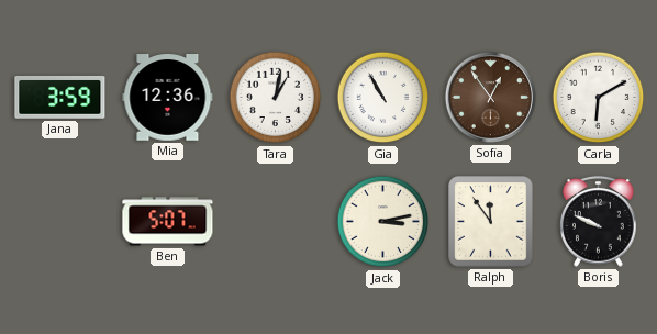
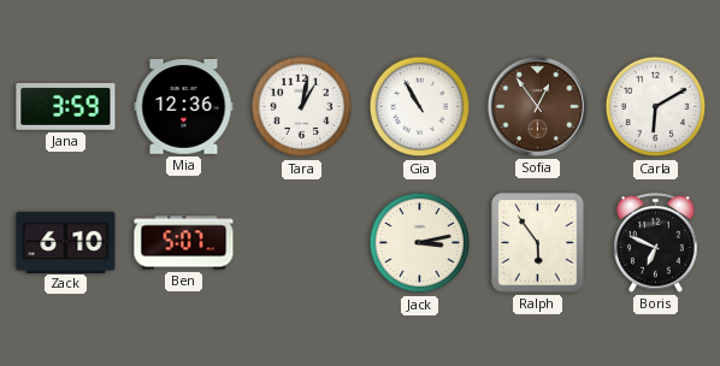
Zack: none -> 6:10
Ralph: 11:54 -> 5:54
Boris: 9:49 -> 6:49
